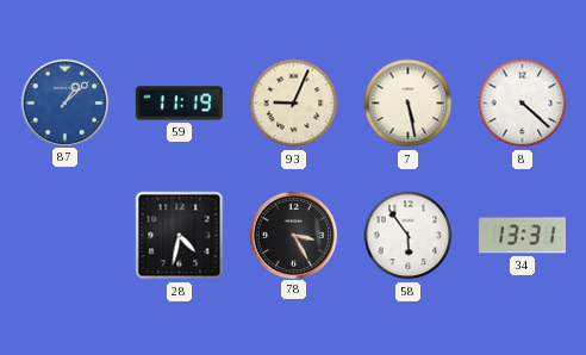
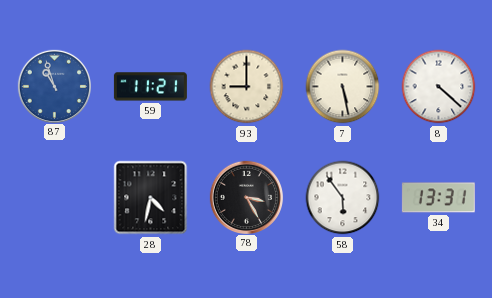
87: 1:08 -> 10:57
59: 11:19 -> 11:21
93: 9:04 -> 9:00
